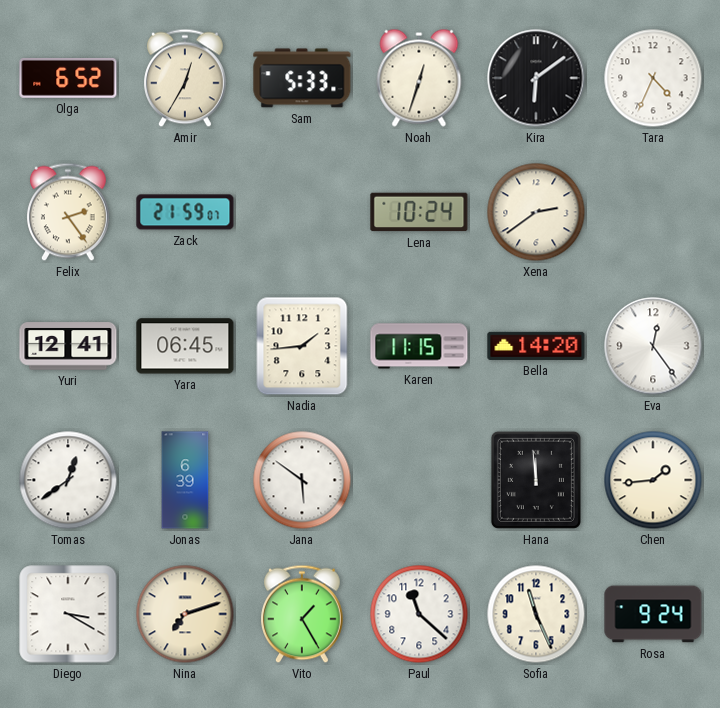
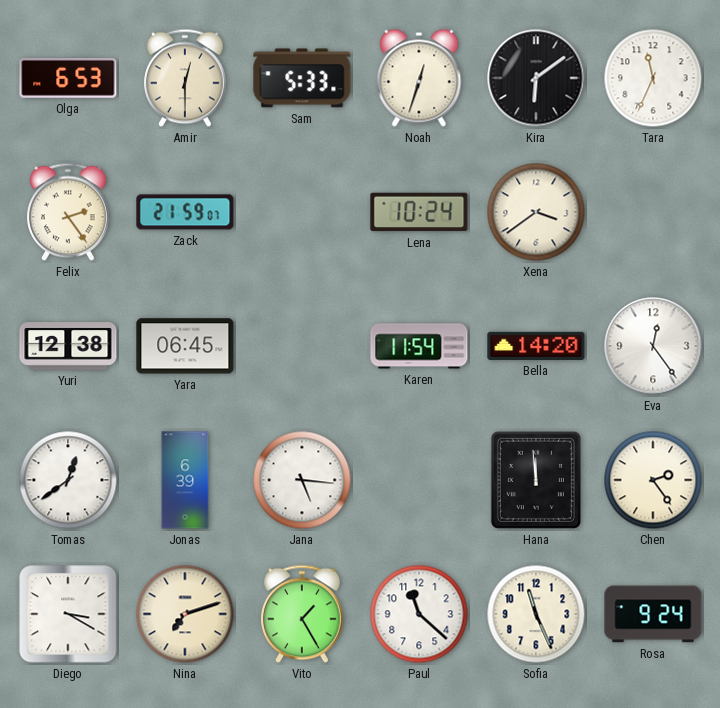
Olga: 6:52 -> 6:53
Amir: 12:35 -> 12:30
Tara: 4:34 -> 11:34
Xena: 2:39 -> 3:39
Yuri: 12:41 -> 12:38
Nadia: 1:44 -> none
Karen: 11:15 -> 11:54
Jana: 5:51 -> 5:16
Chen: 1:44 -> 2:24
